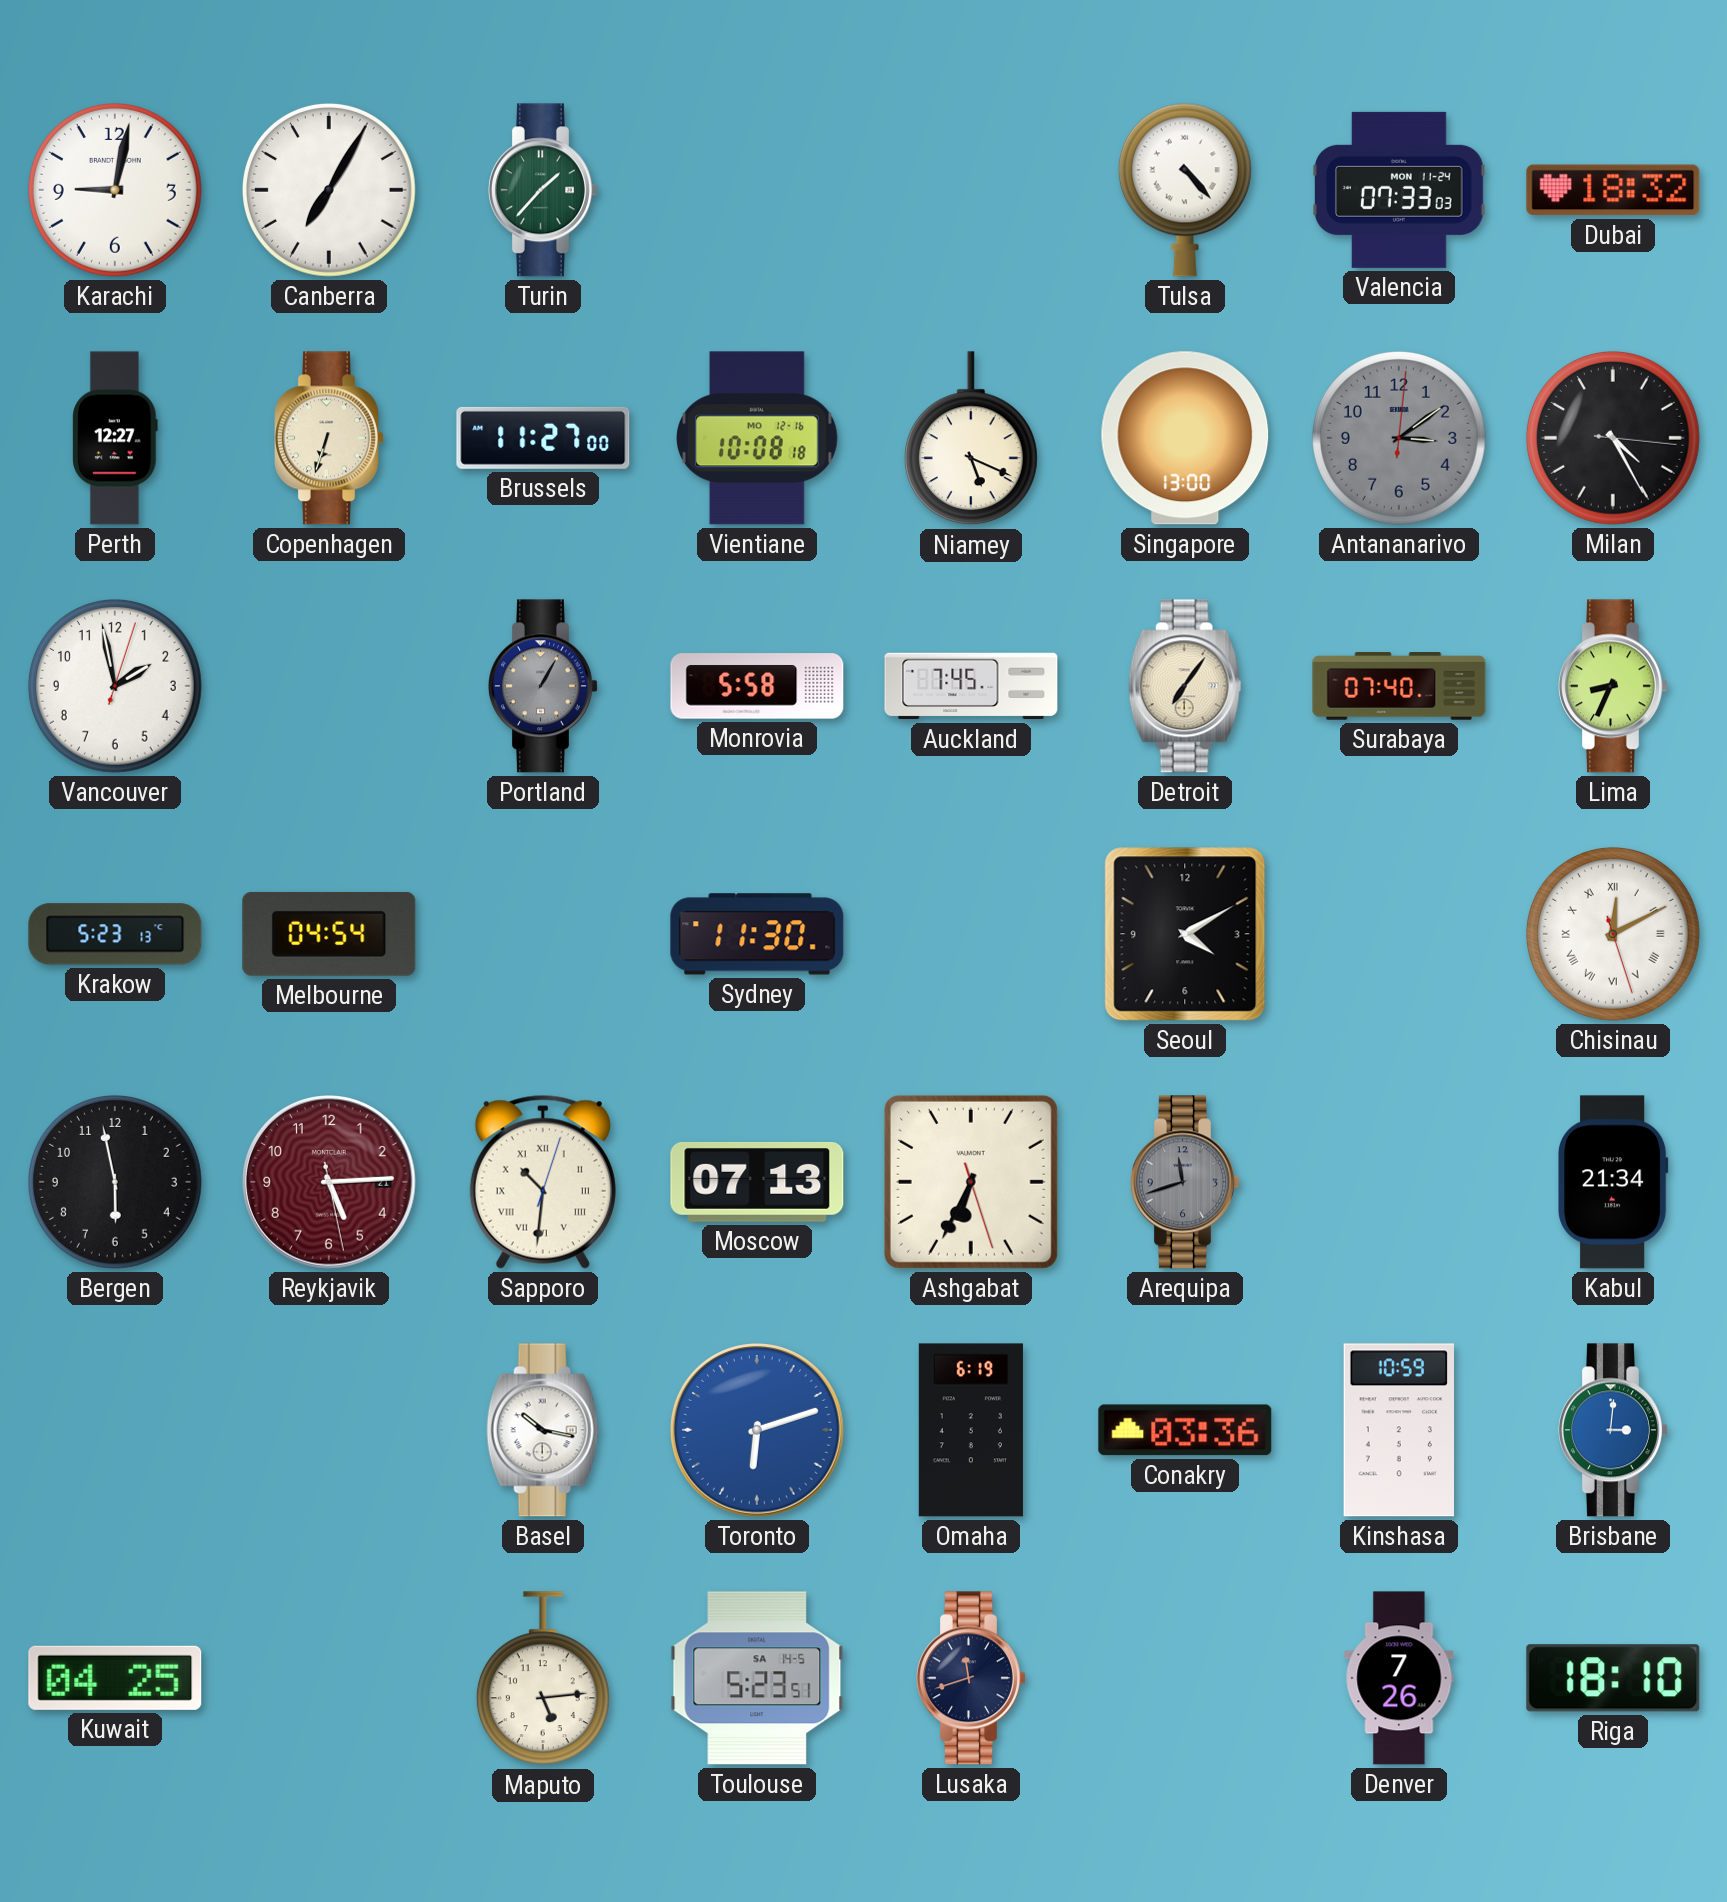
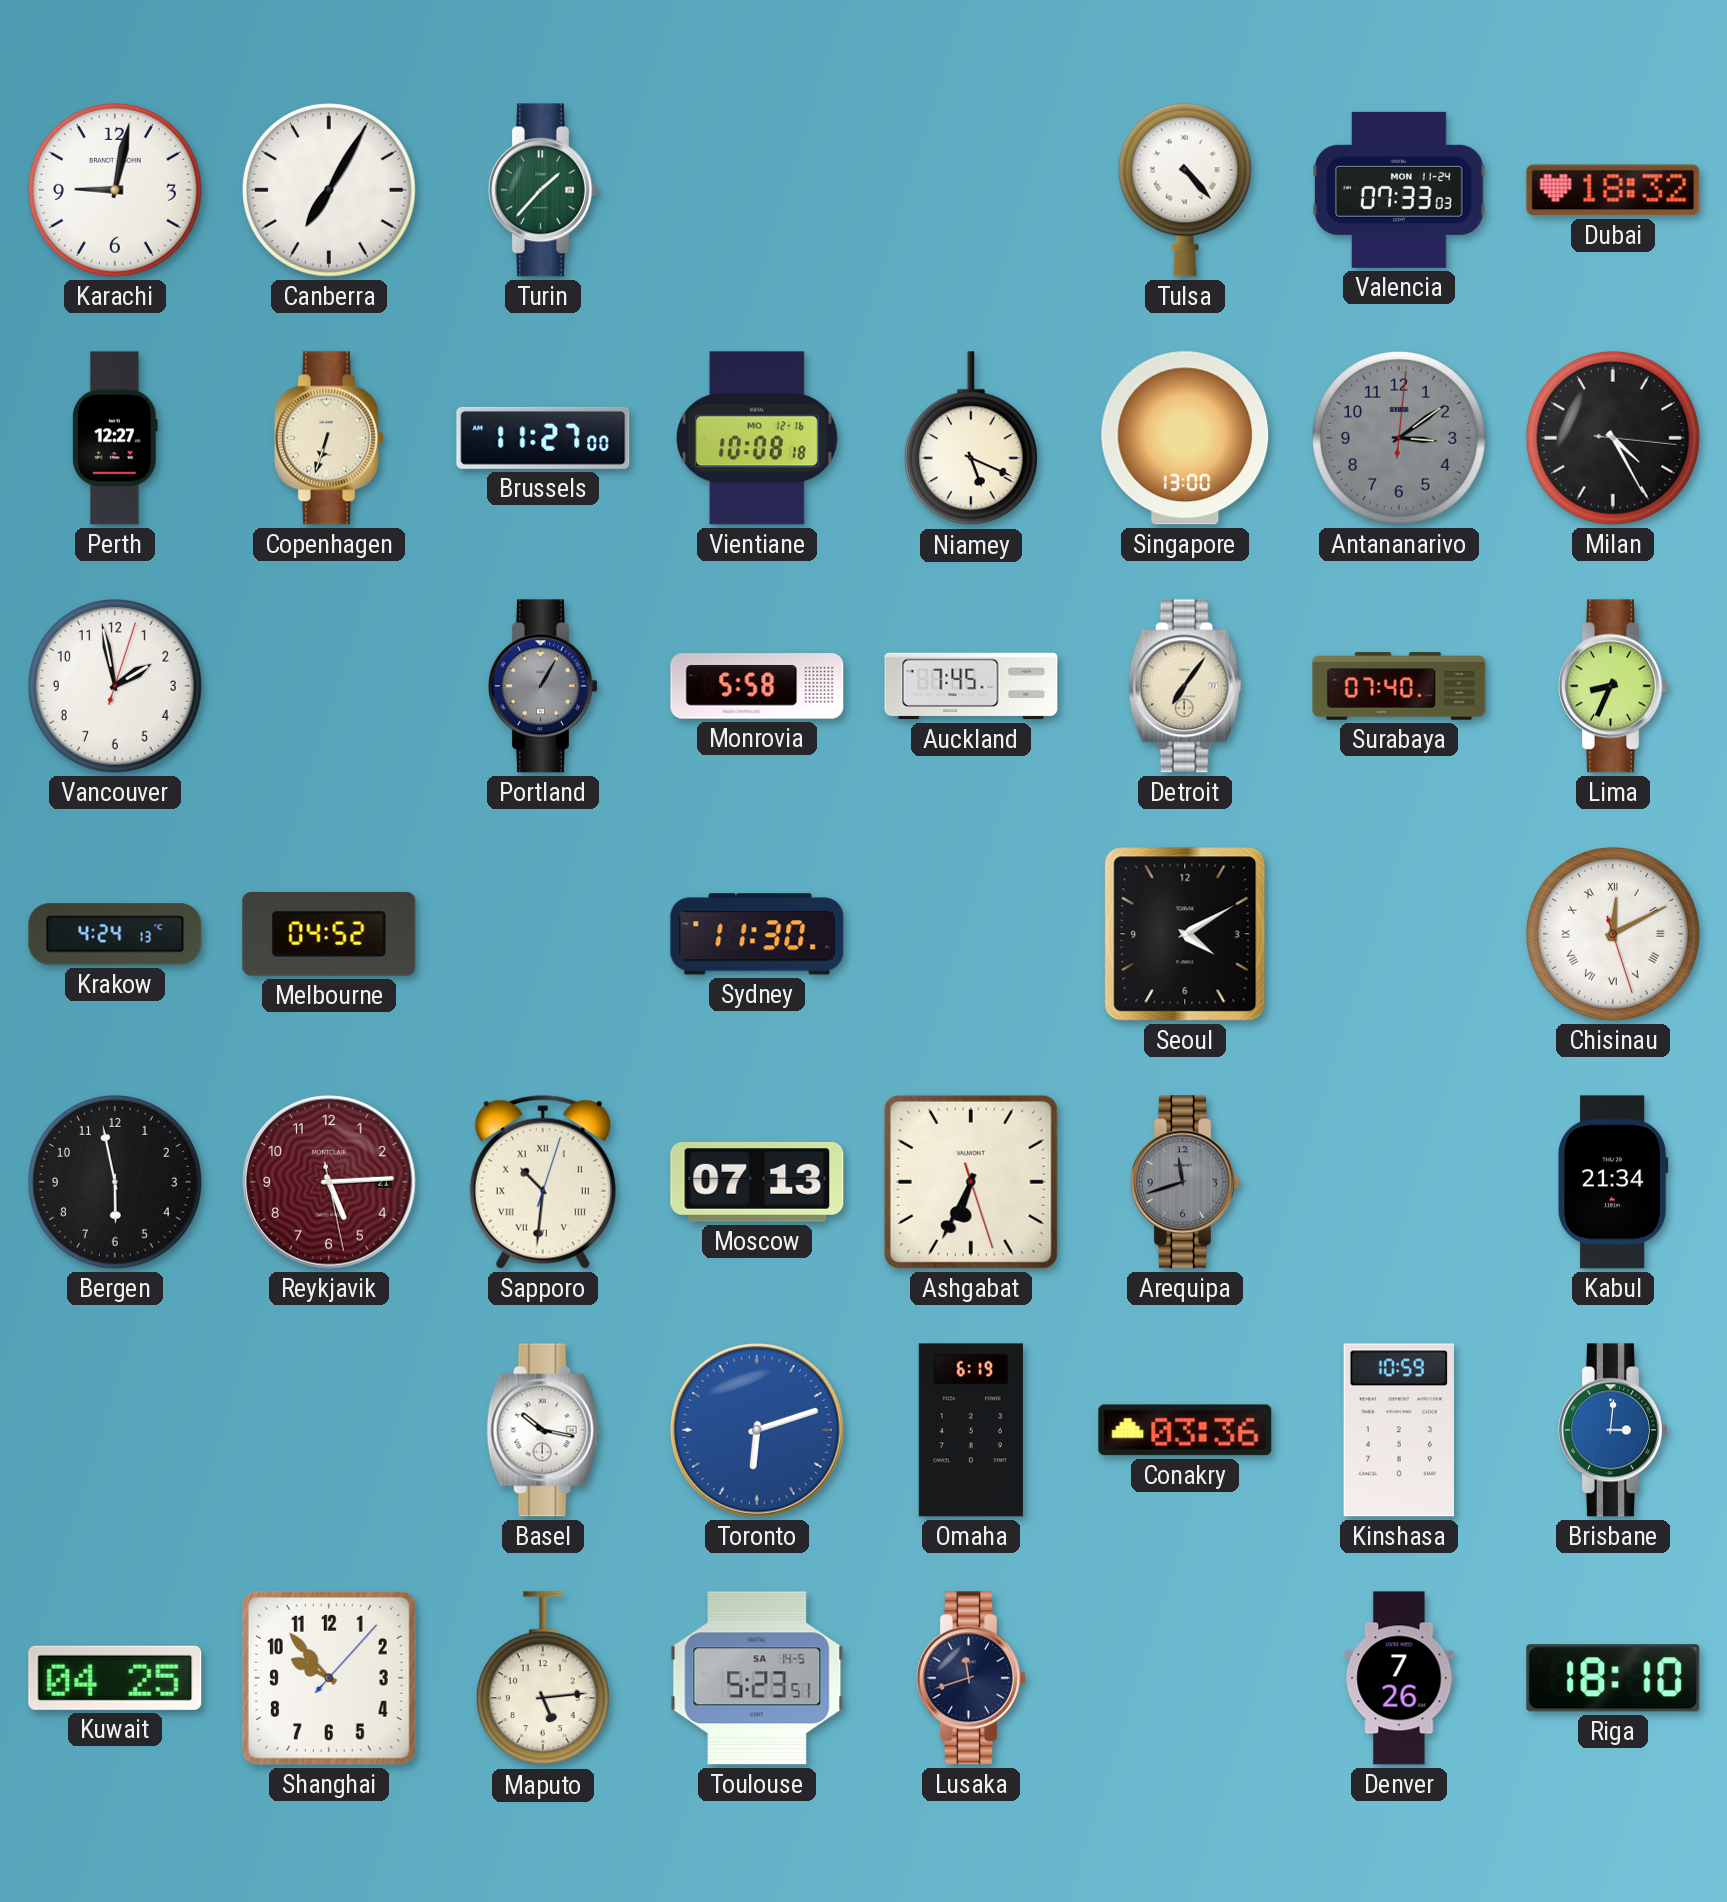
Krakow: 5:23 -> 4:24
Melbourne: 04:54 -> 04:52
Shanghai: none -> 9:53
